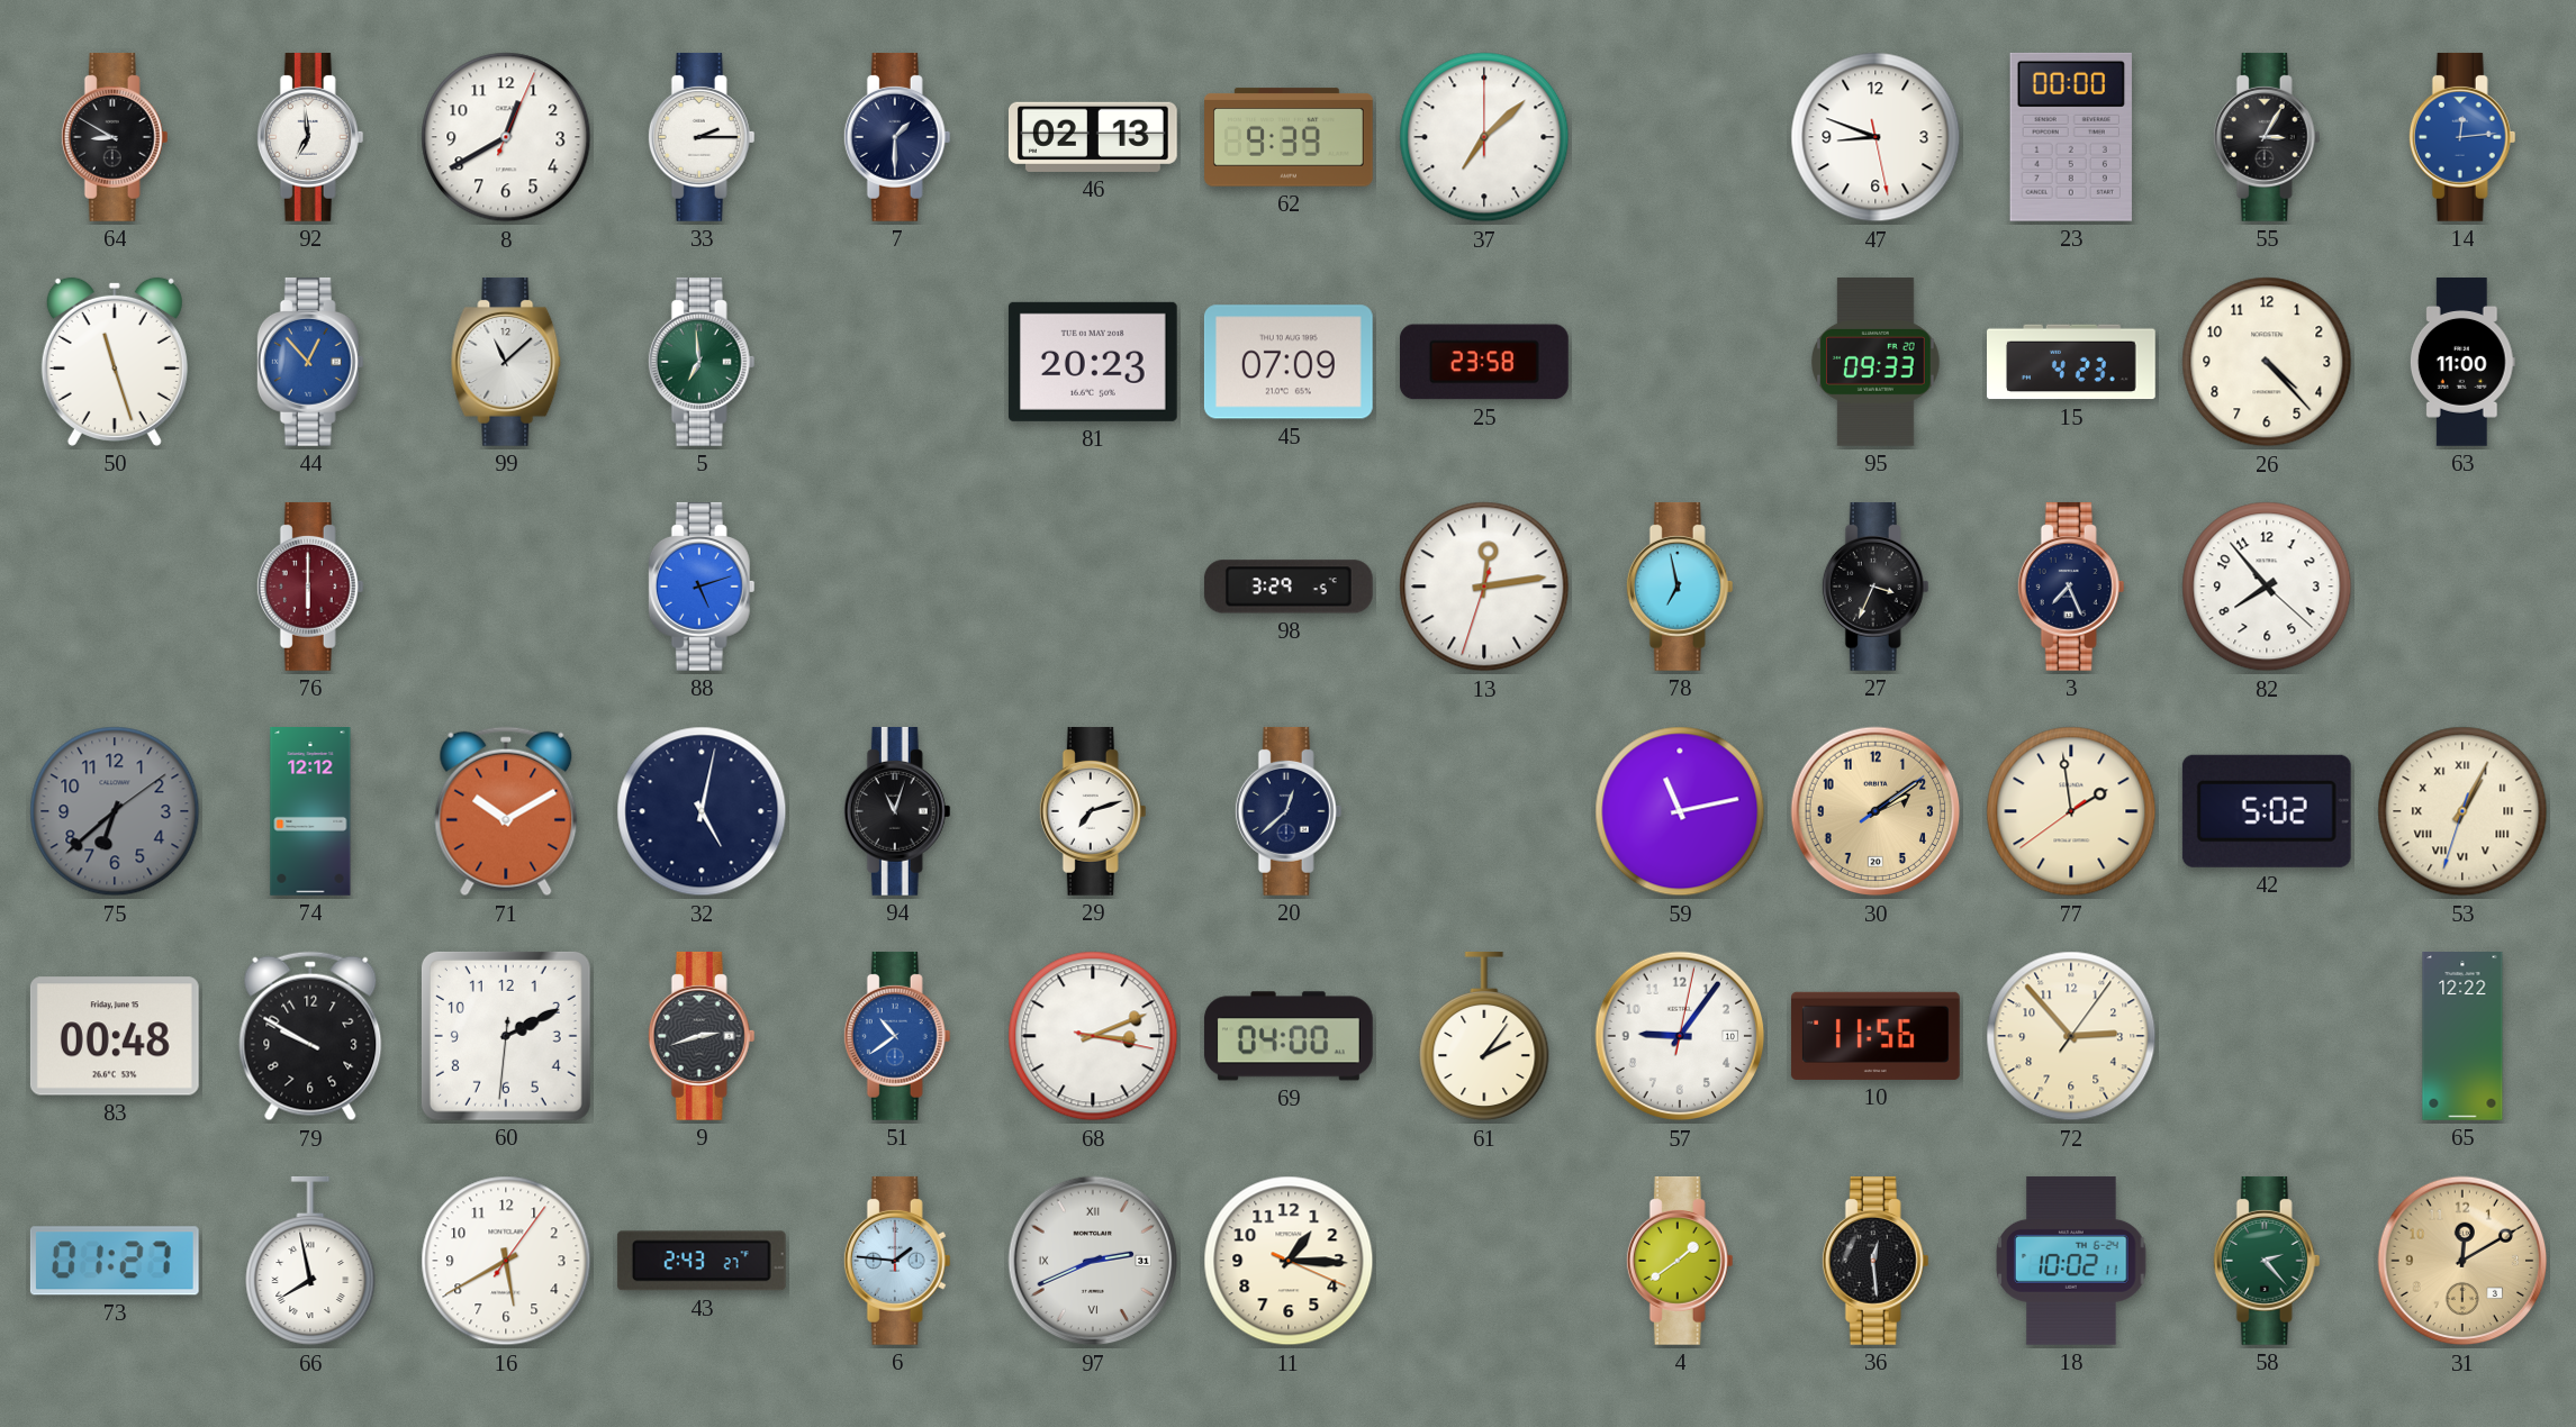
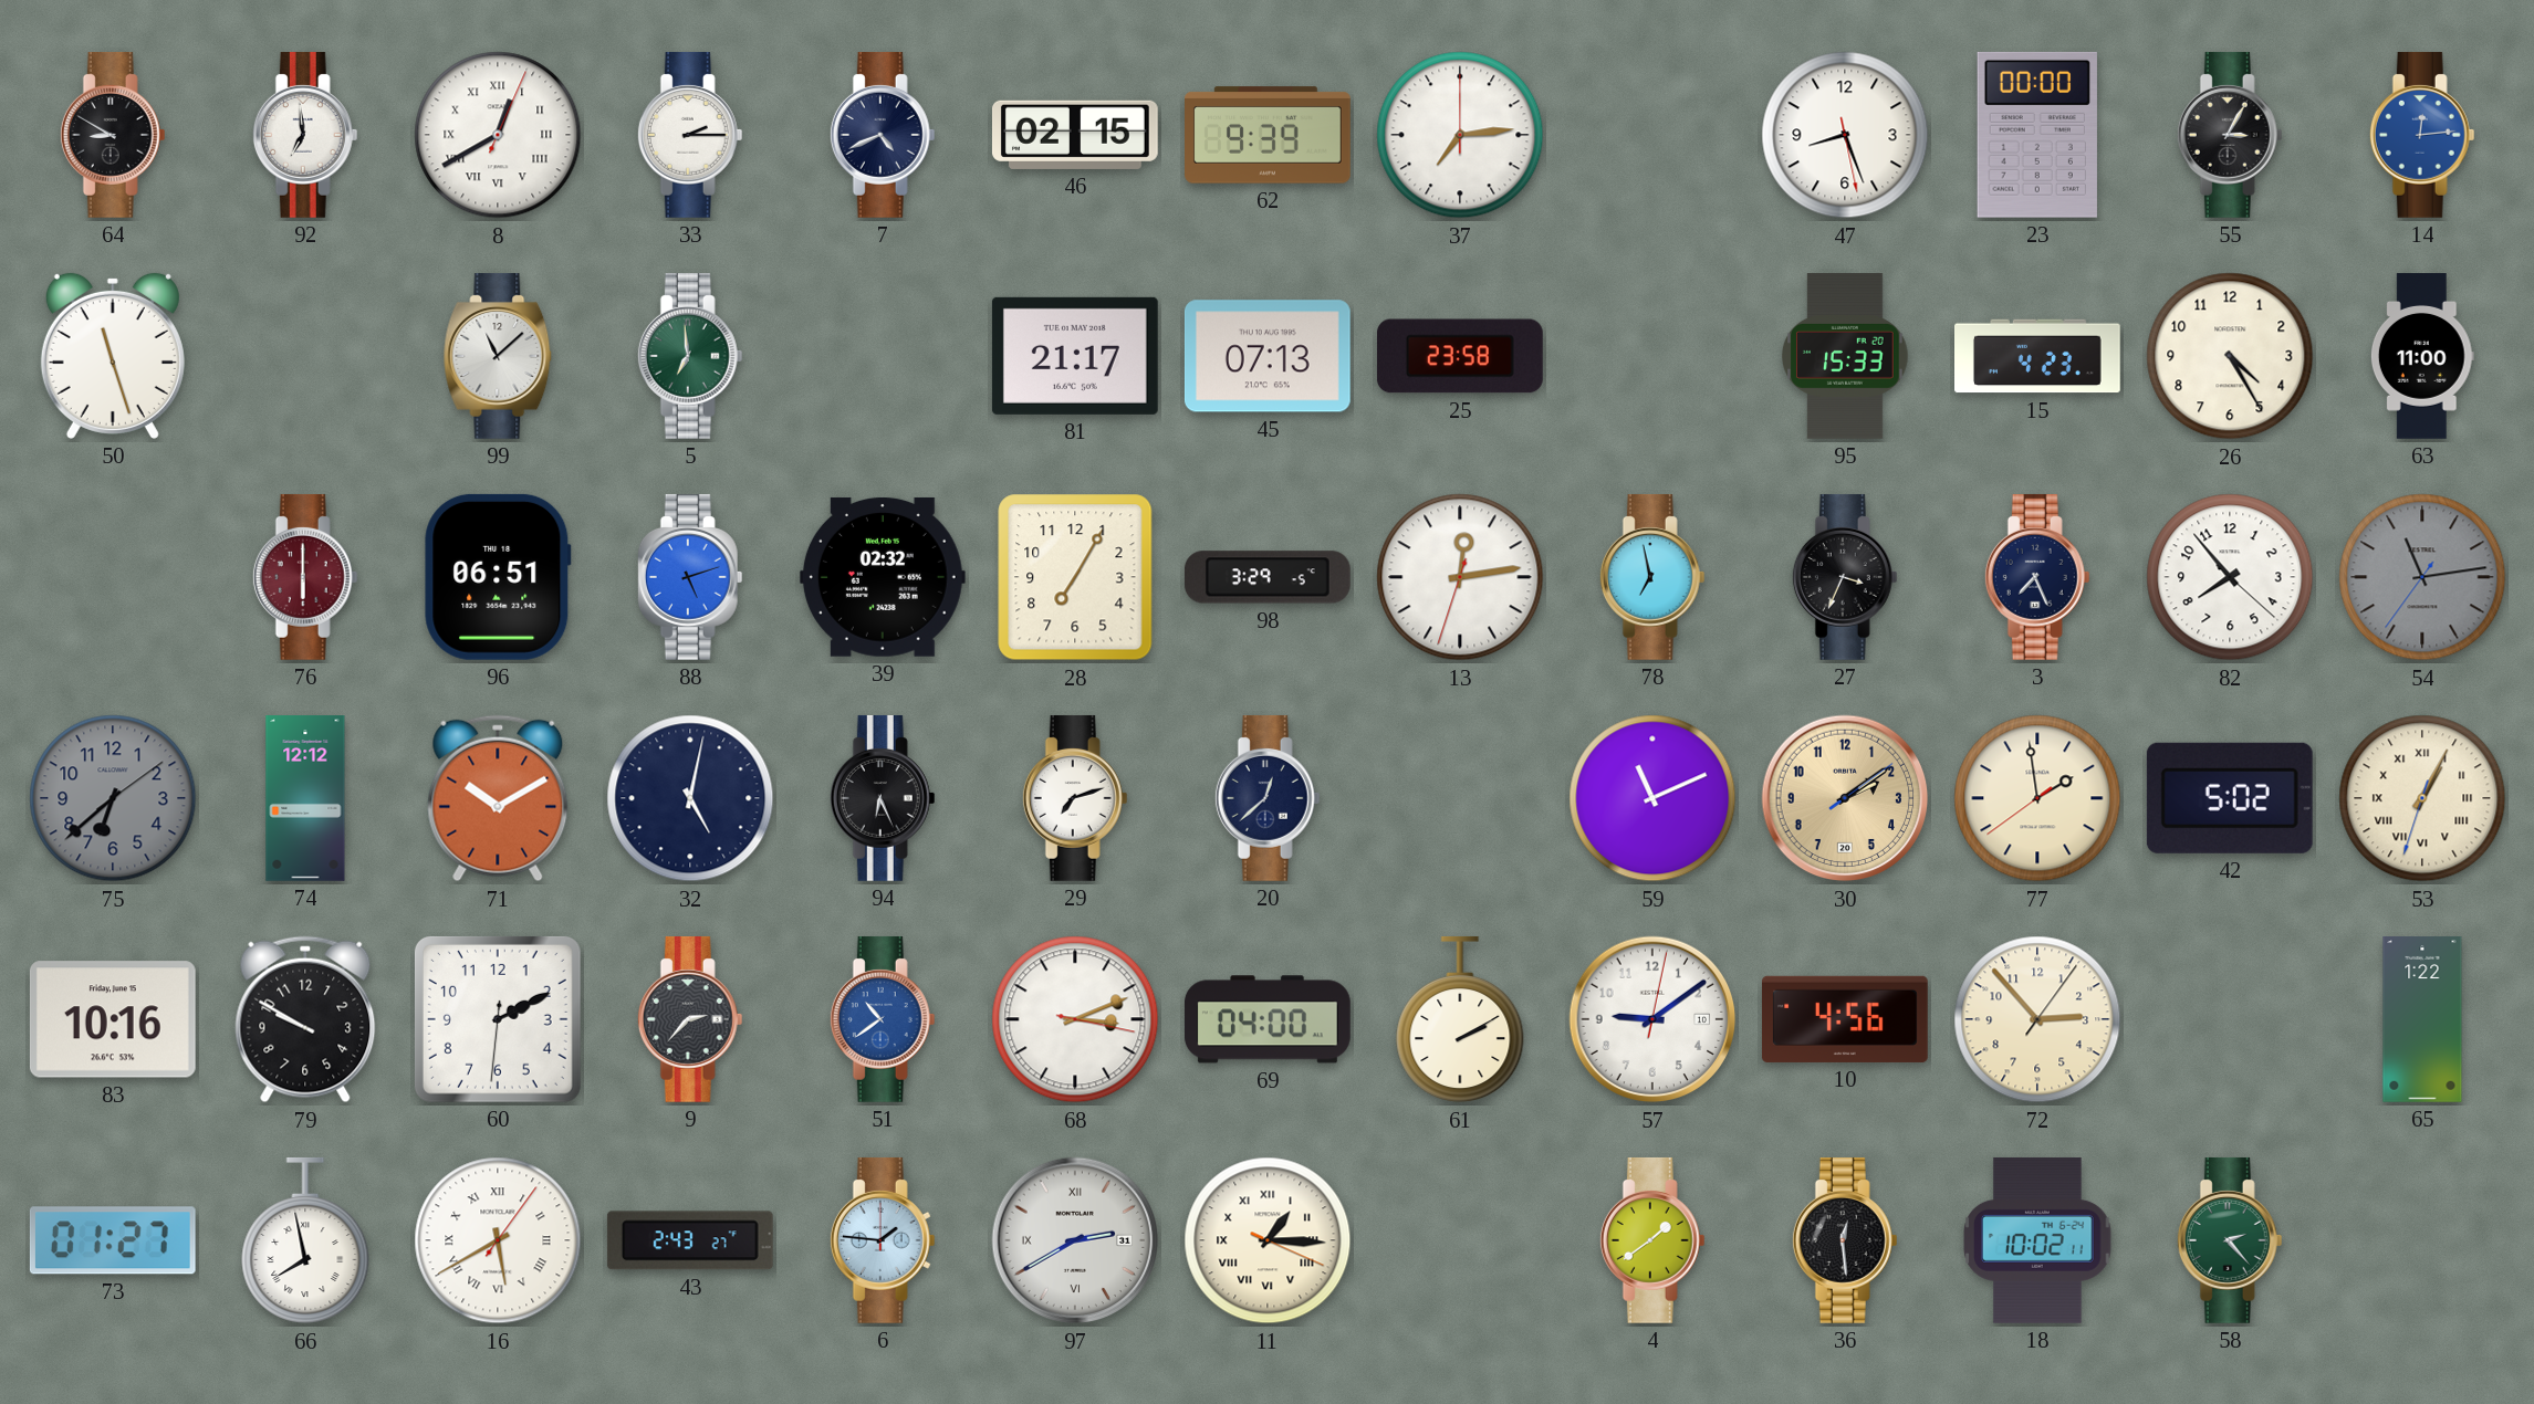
8 numerals: Arabic -> Roman
7: 1:30 -> 4:41
46: 02:13 -> 02:15
37: 7:08 -> 7:14
47: 8:48 -> 8:26
44: 12:53 -> none
81: 20:23 -> 21:17
45: 07:09 -> 07:13
95: 09:33 -> 15:33
26: 4:23 -> 4:25
96: none -> 06:51
39: none -> 02:32
28: none -> 7:05
54: none -> 11:13
94: 11:03 -> 6:26
59: 11:13 -> 11:11
83: 00:48 -> 10:16
9: 2:42 -> 2:37
61: 2:06 -> 2:10
57: 9:06 -> 9:09
10: 11:56 -> 4:56
65: 12:22 -> 1:22
16 numerals: Arabic -> Roman
97: 2:41 -> 2:40
11 numerals: Arabic -> Roman
31: 12:10 -> none
